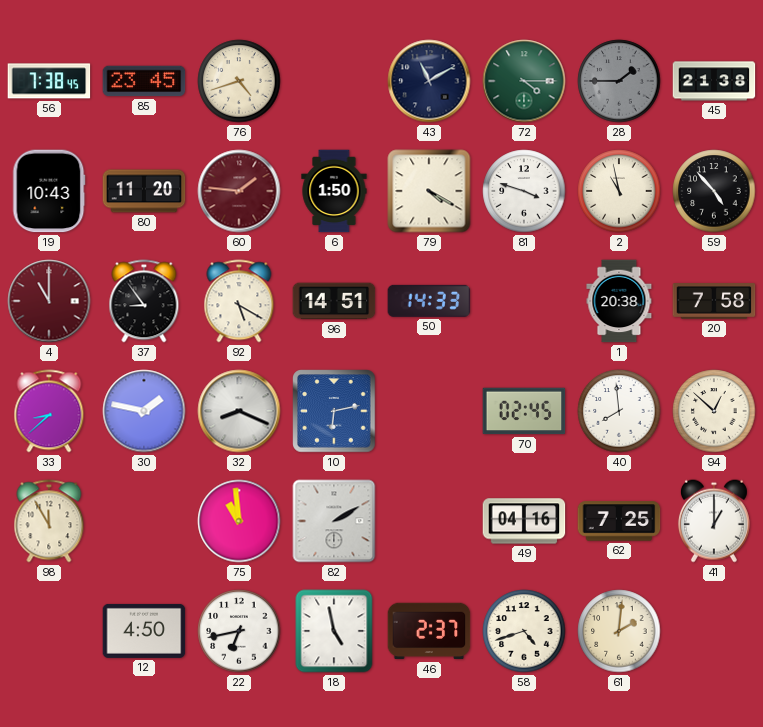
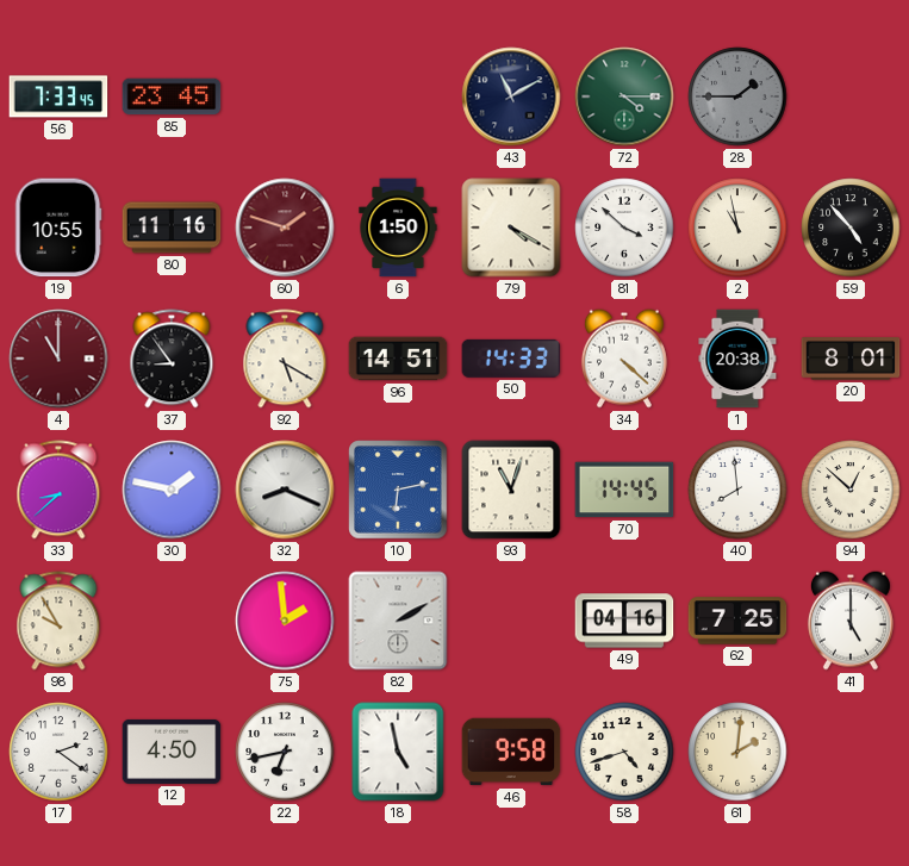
56: 7:38 -> 7:33
76: 4:42 -> none
45: 21:38 -> none
19: 10:43 -> 10:55
80: 11:20 -> 11:16
60: 1:46 -> 1:48
81: 3:48 -> 3:52
34: none -> 4:22
20: 7:58 -> 8:01
93: none -> 11:03
70: 02:45 -> 14:45
98: 11:55 -> 9:55
75: 10:59 -> 1:59
41: 1:00 -> 5:00
17: none -> 2:21
46: 2:37 -> 9:58
